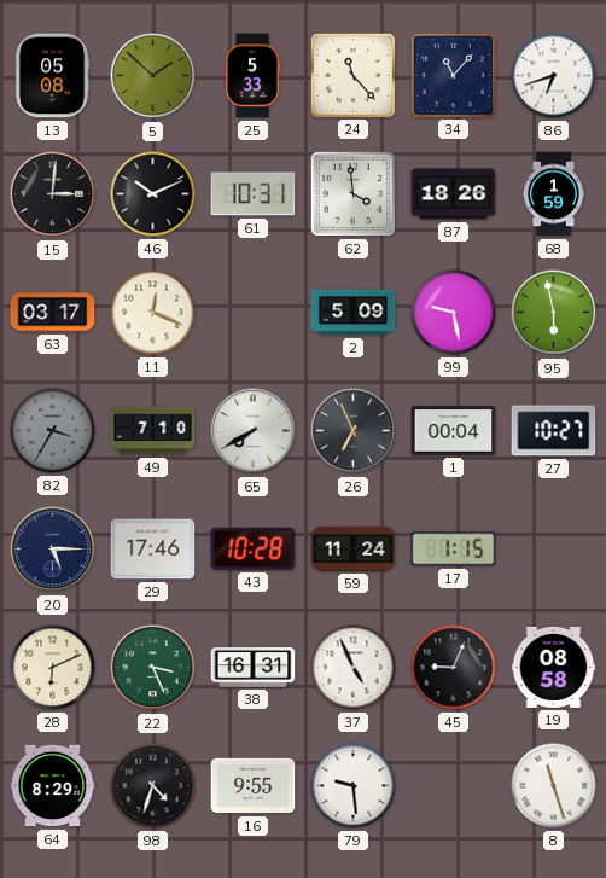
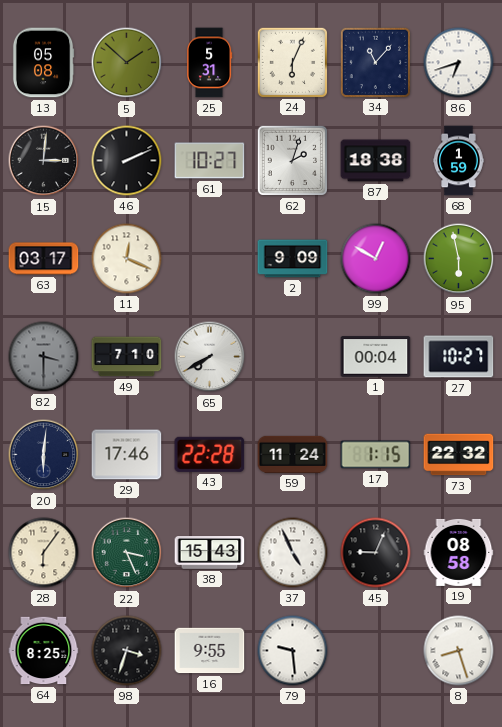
25: 5:33 -> 5:31
24: 11:23 -> 6:04
46: 10:11 -> 2:11
61: 10:31 -> 10:27
62: 3:59 -> 2:03
87: 18:26 -> 18:38
2: 5:09 -> 9:09
99: 9:28 -> 12:50
82: 3:35 -> 3:30
26: 6:56 -> none
20: 5:15 -> 6:01
43: 10:28 -> 22:28
73: none -> 22:32
28: 6:11 -> 6:06
38: 16:31 -> 15:43
64: 8:29 -> 8:25
98: 4:33 -> 3:33
8: 11:27 -> 8:27
